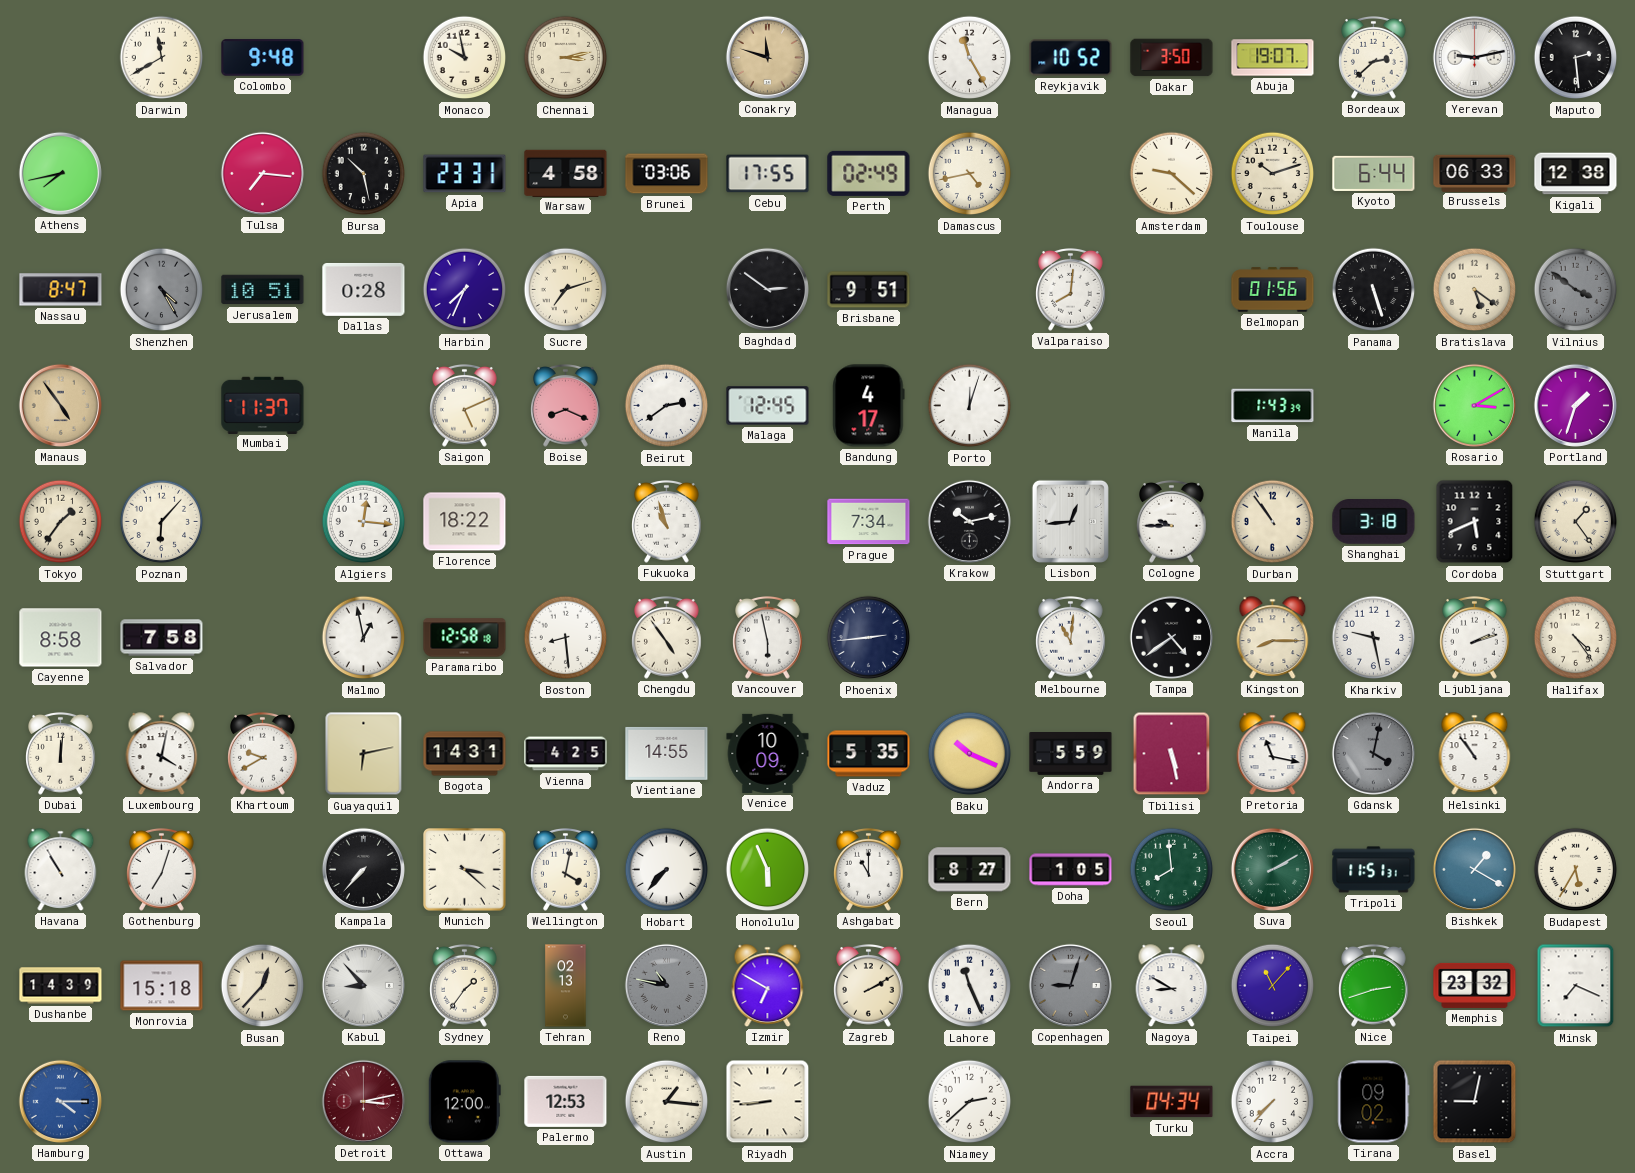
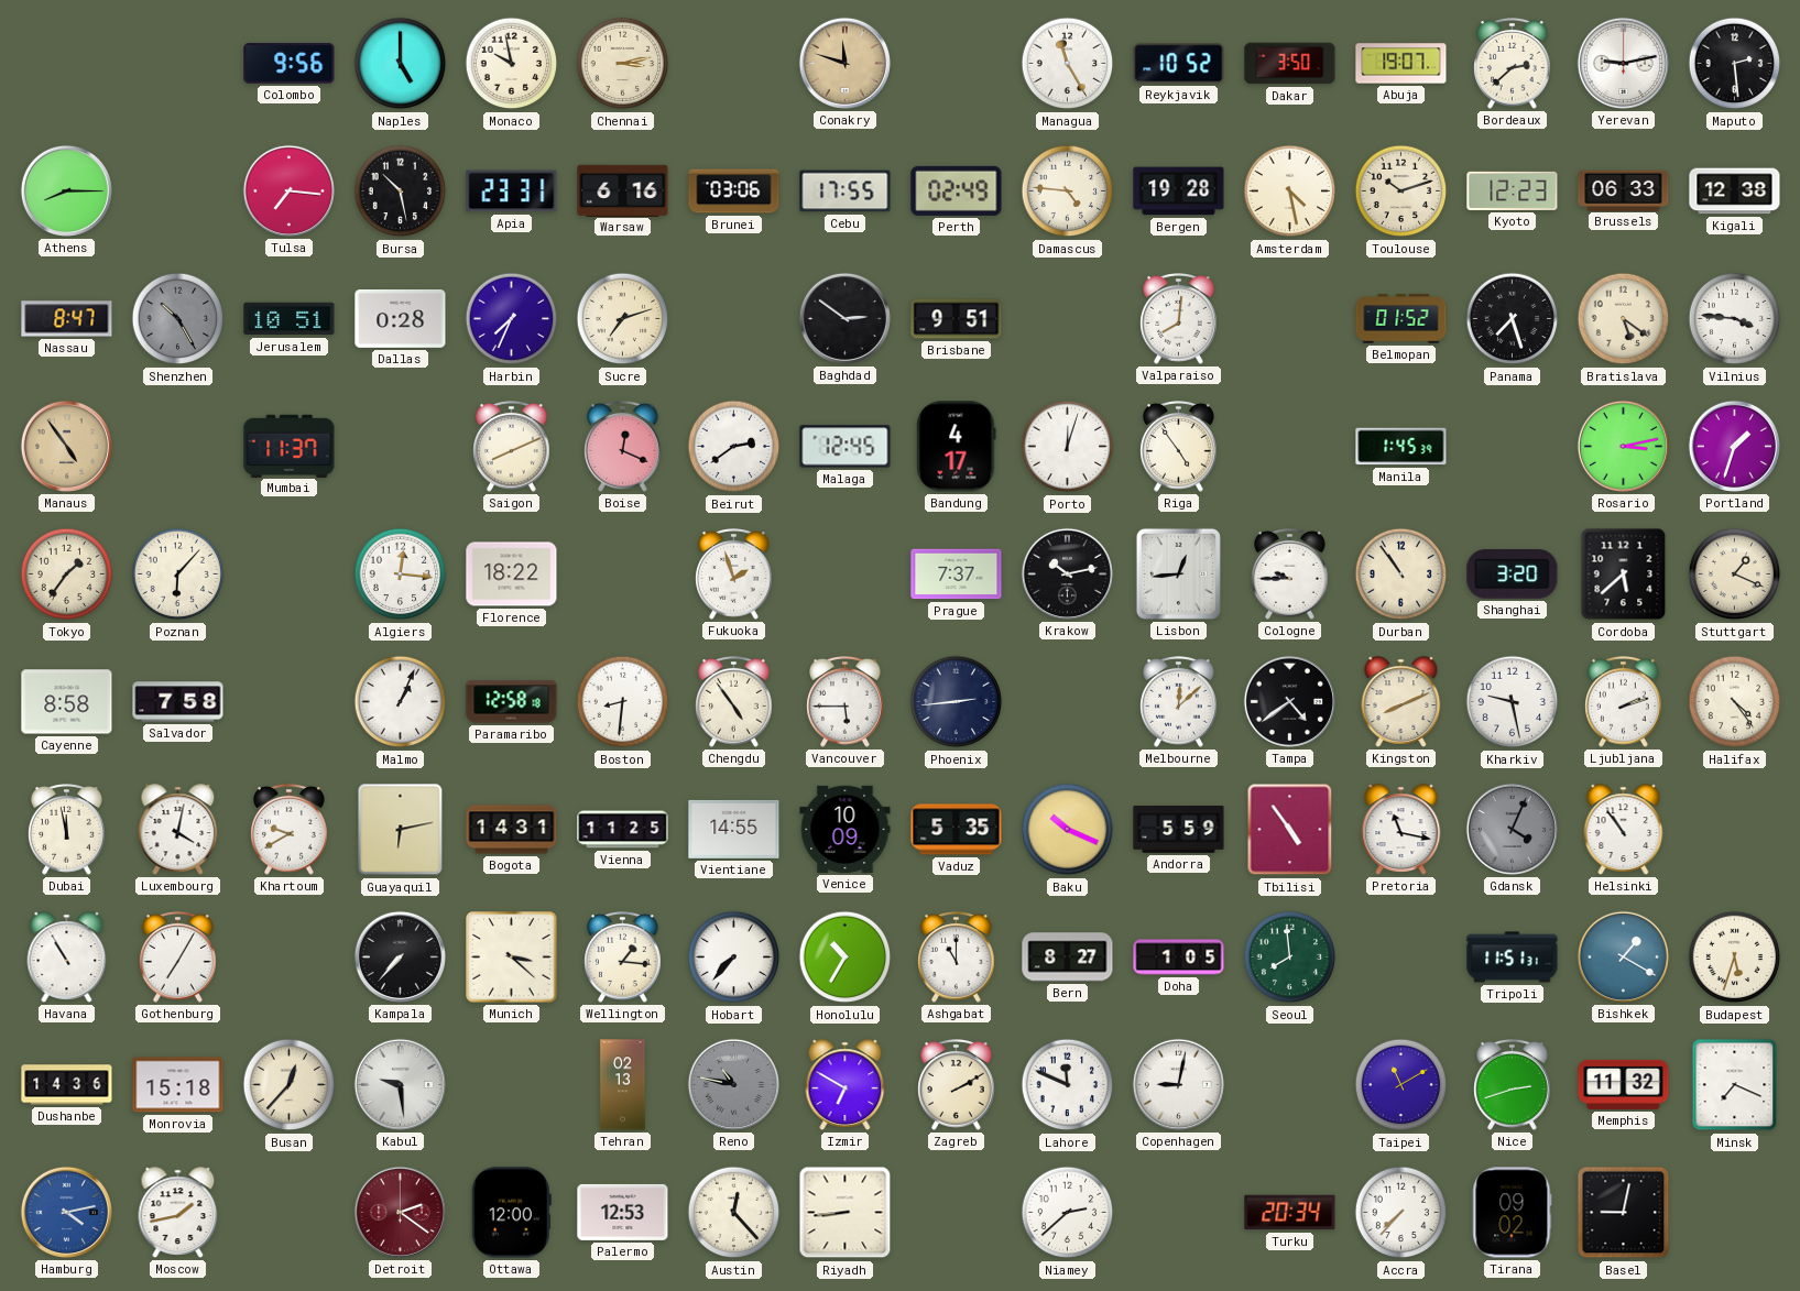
Darwin: 11:40 -> none
Colombo: 9:48 -> 9:56
Naples: none -> 5:00
Athens: 7:43 -> 8:15
Warsaw: 4:58 -> 6:16
Damascus: 4:43 -> 4:46
Bergen: none -> 19:28
Amsterdam: 9:22 -> 4:28
Kyoto: 6:44 -> 12:23
Shenzhen: 4:25 -> 10:25
Belmopan: 01:56 -> 01:52
Panama: 5:27 -> 7:27
Vilnius: 3:51 -> 3:46
Vilnius dial: grey -> white
Saigon: 5:11 -> 8:11
Boise: 8:19 -> 12:19
Riga: none -> 4:54
Manila: 1:43 -> 1:45
Rosario: 3:10 -> 3:13
Fukuoka: 10:57 -> 1:57
Prague: 7:34 -> 7:37
Shanghai: 3:18 -> 3:20
Cordoba: 5:41 -> 5:38
Stuttgart: 1:24 -> 1:19
Malmo: 12:58 -> 1:04
Boston: 8:29 -> 8:31
Vancouver: 5:58 -> 5:45
Melbourne: 11:01 -> 12:08
Kingston: 8:15 -> 8:11
Dubai: 12:01 -> 11:58
Vienna: 4:25 -> 11:25
Tbilisi: 5:28 -> 4:54
Gdansk: 4:02 -> 4:04
Gothenburg: 7:03 -> 7:05
Wellington: 4:02 -> 1:16
Honolulu: 5:56 -> 10:35
Suva: 2:10 -> none
Budapest: 5:35 -> 5:33
Dushanbe: 14:39 -> 14:36
Kabul: 8:53 -> 9:29
Sydney: 1:36 -> none
Lahore: 11:26 -> 11:49
Copenhagen: 9:03 -> 9:02
Copenhagen dial: grey -> white
Nagoya: 8:50 -> none
Taipei: 11:07 -> 11:10
Memphis: 23:32 -> 11:32
Hamburg: 4:15 -> 4:13
Moscow: none -> 1:43
Detroit: 3:13 -> 2:21
Austin: 1:16 -> 12:23
Turku: 04:34 -> 20:34
